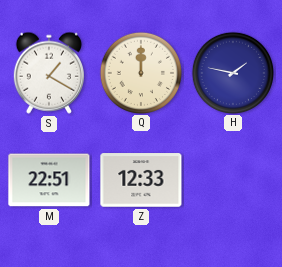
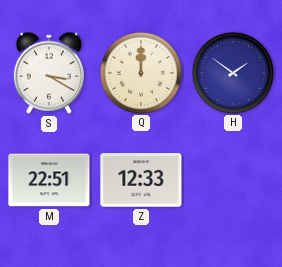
S: 1:20 -> 3:20
H: 1:47 -> 1:51
